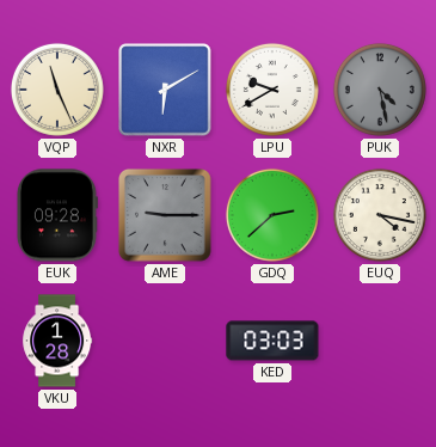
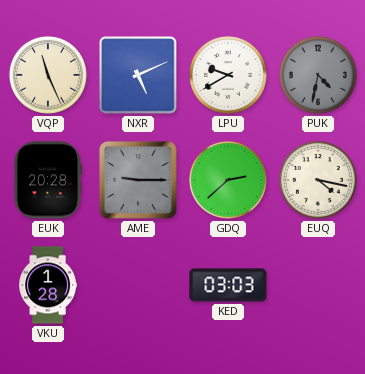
NXR: 6:10 -> 5:11
PUK: 4:28 -> 4:32
EUK: 09:28 -> 20:28
